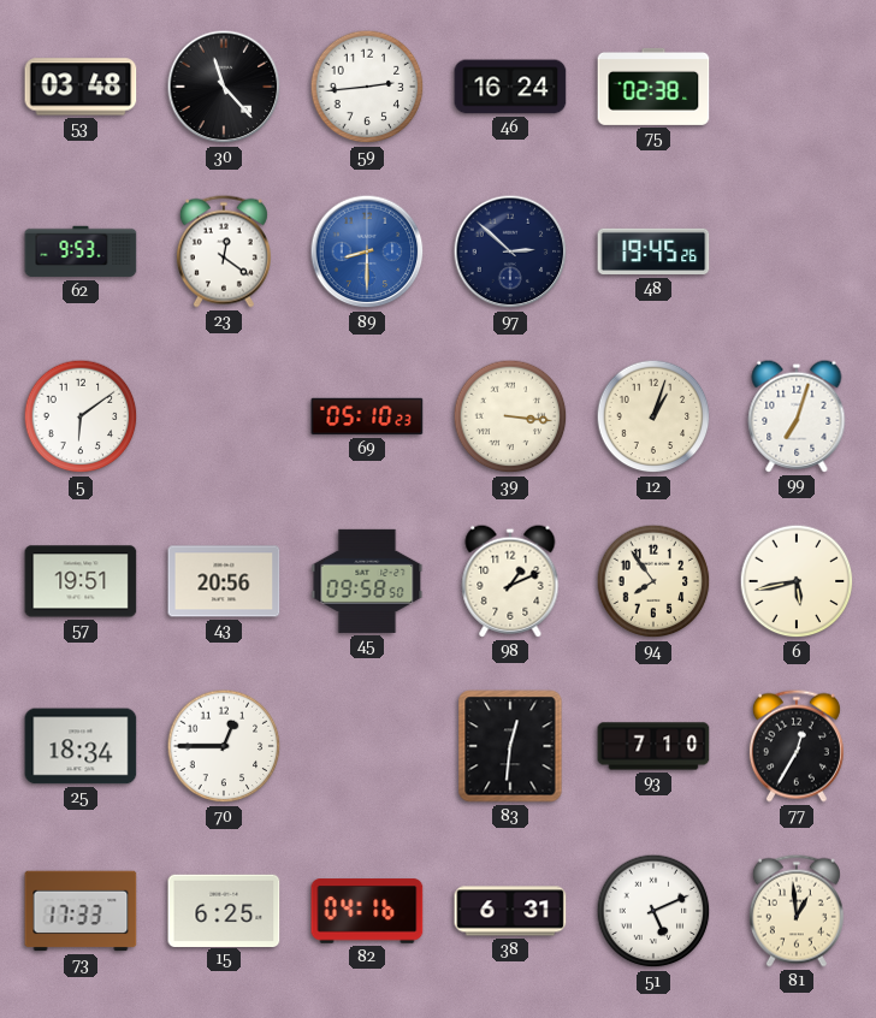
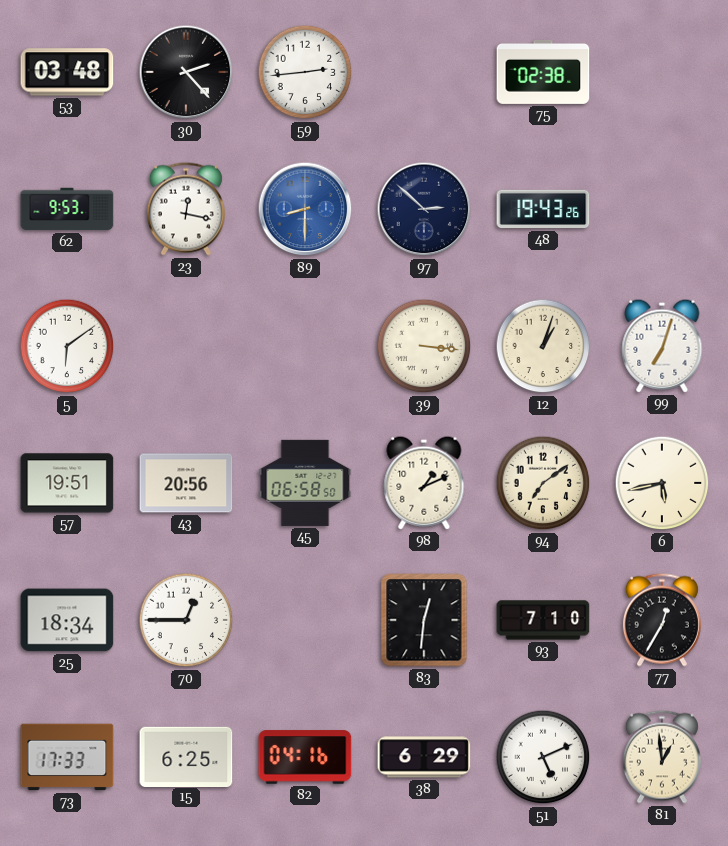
30: 11:23 -> 2:23
46: 16:24 -> none
23: 12:21 -> 12:17
48: 19:45 -> 19:43
69: 05:10 -> none
45: 09:58 -> 06:58
94: 7:54 -> 7:09
38: 6:31 -> 6:29
